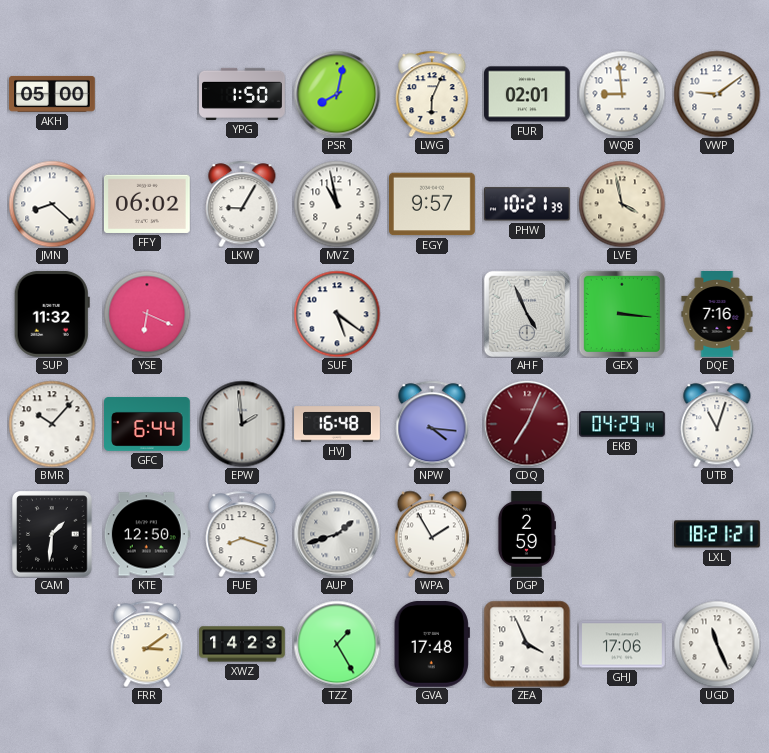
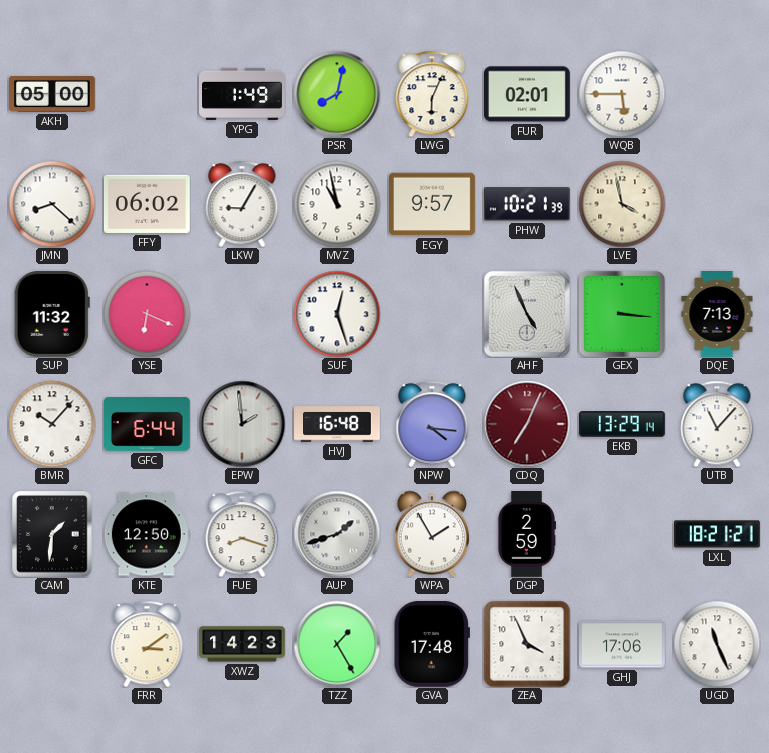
YPG: 1:50 -> 1:49
WQB: 8:59 -> 5:45
VWP: 9:09 -> none
SUF: 5:21 -> 12:27
DQE: 7:16 -> 7:13
EKB: 04:29 -> 13:29
UTB: 11:03 -> 11:07
